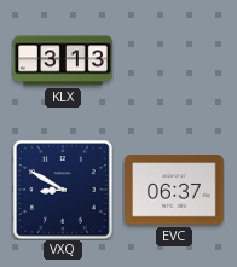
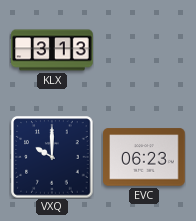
VXQ: 8:50 -> 10:00
EVC: 06:37 -> 06:23
